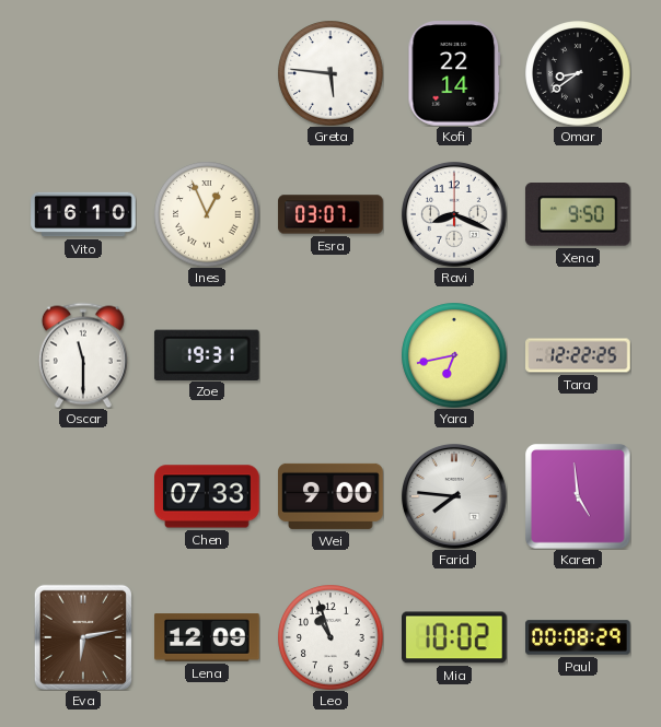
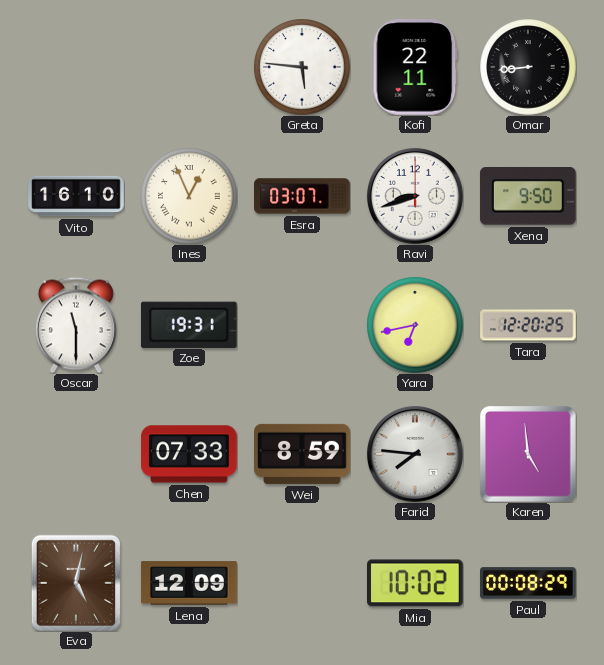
Kofi: 22:14 -> 22:11
Omar: 8:39 -> 8:44
Ravi: 8:19 -> 8:42
Tara: 12:22 -> 12:20
Wei: 9:00 -> 8:59
Eva: 6:13 -> 5:02
Leo: 10:57 -> none
